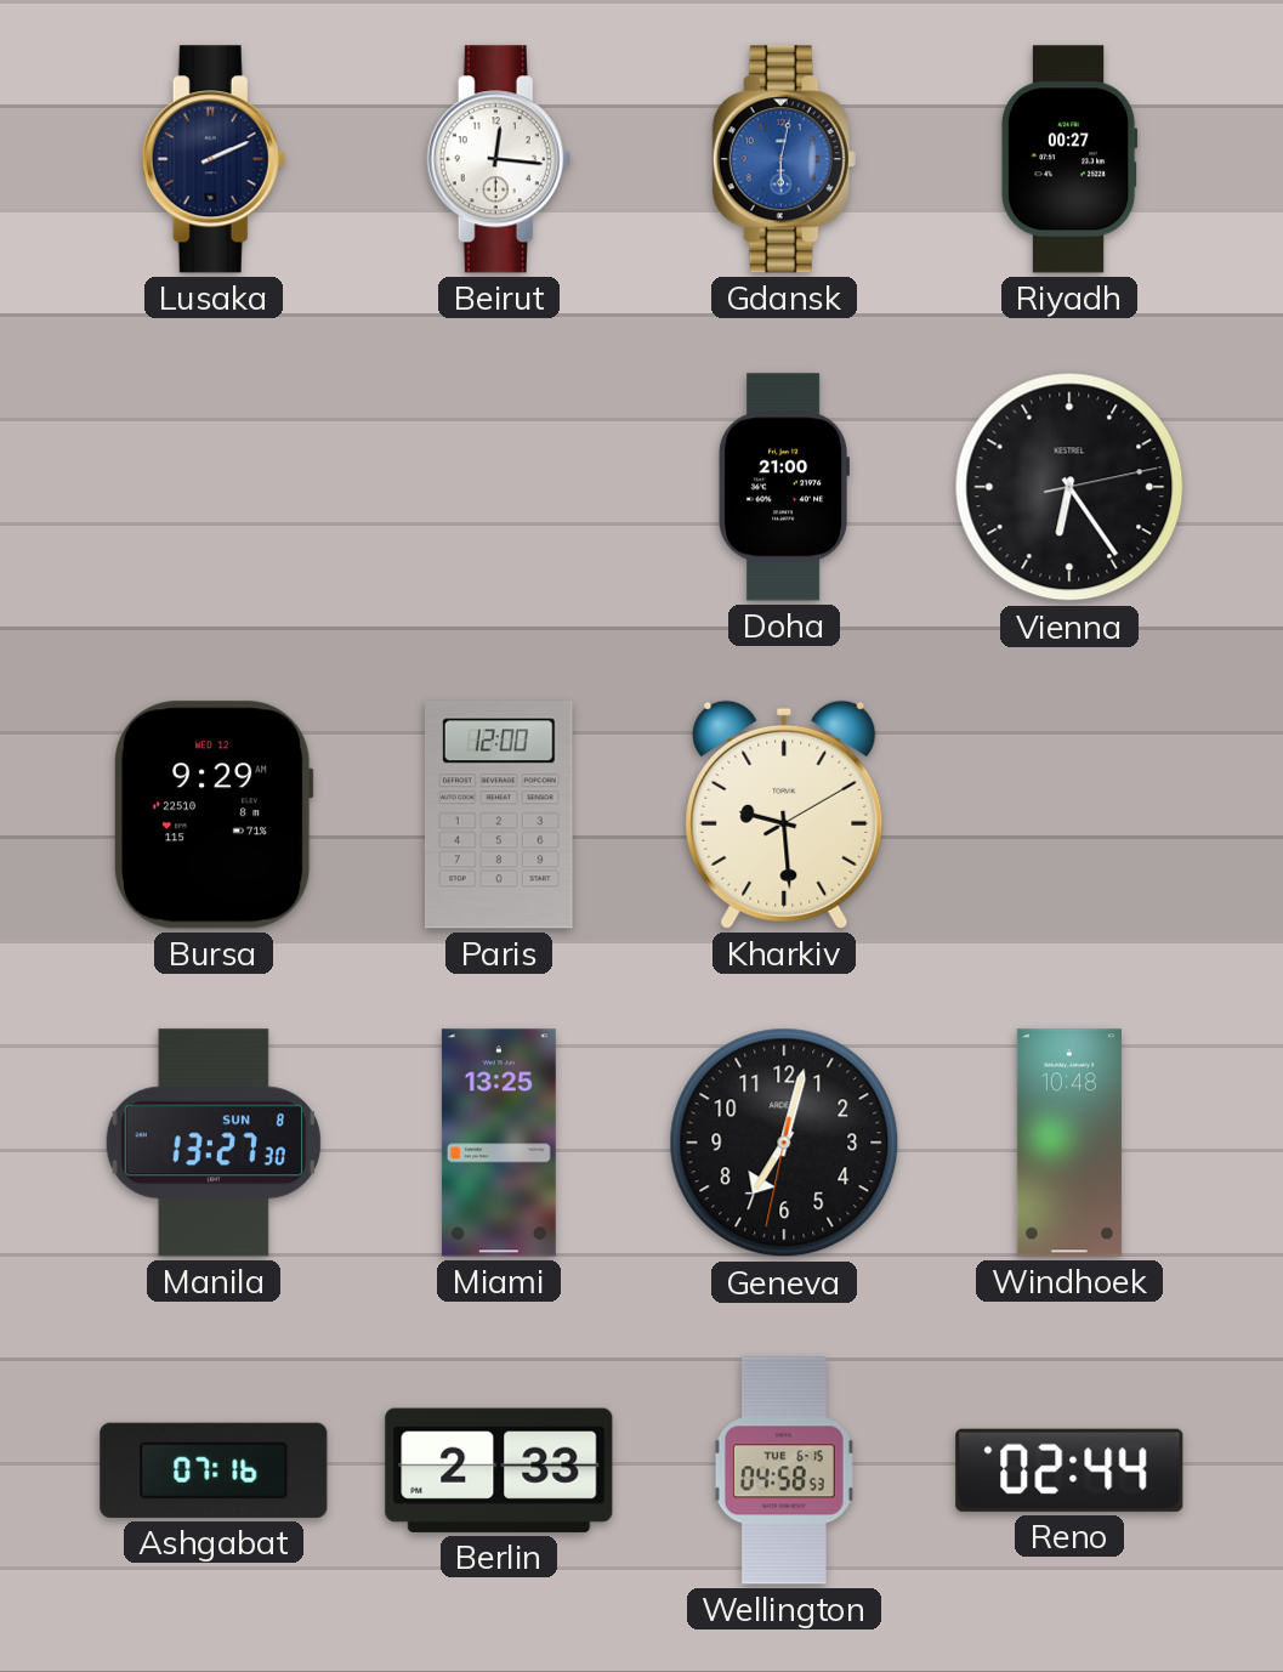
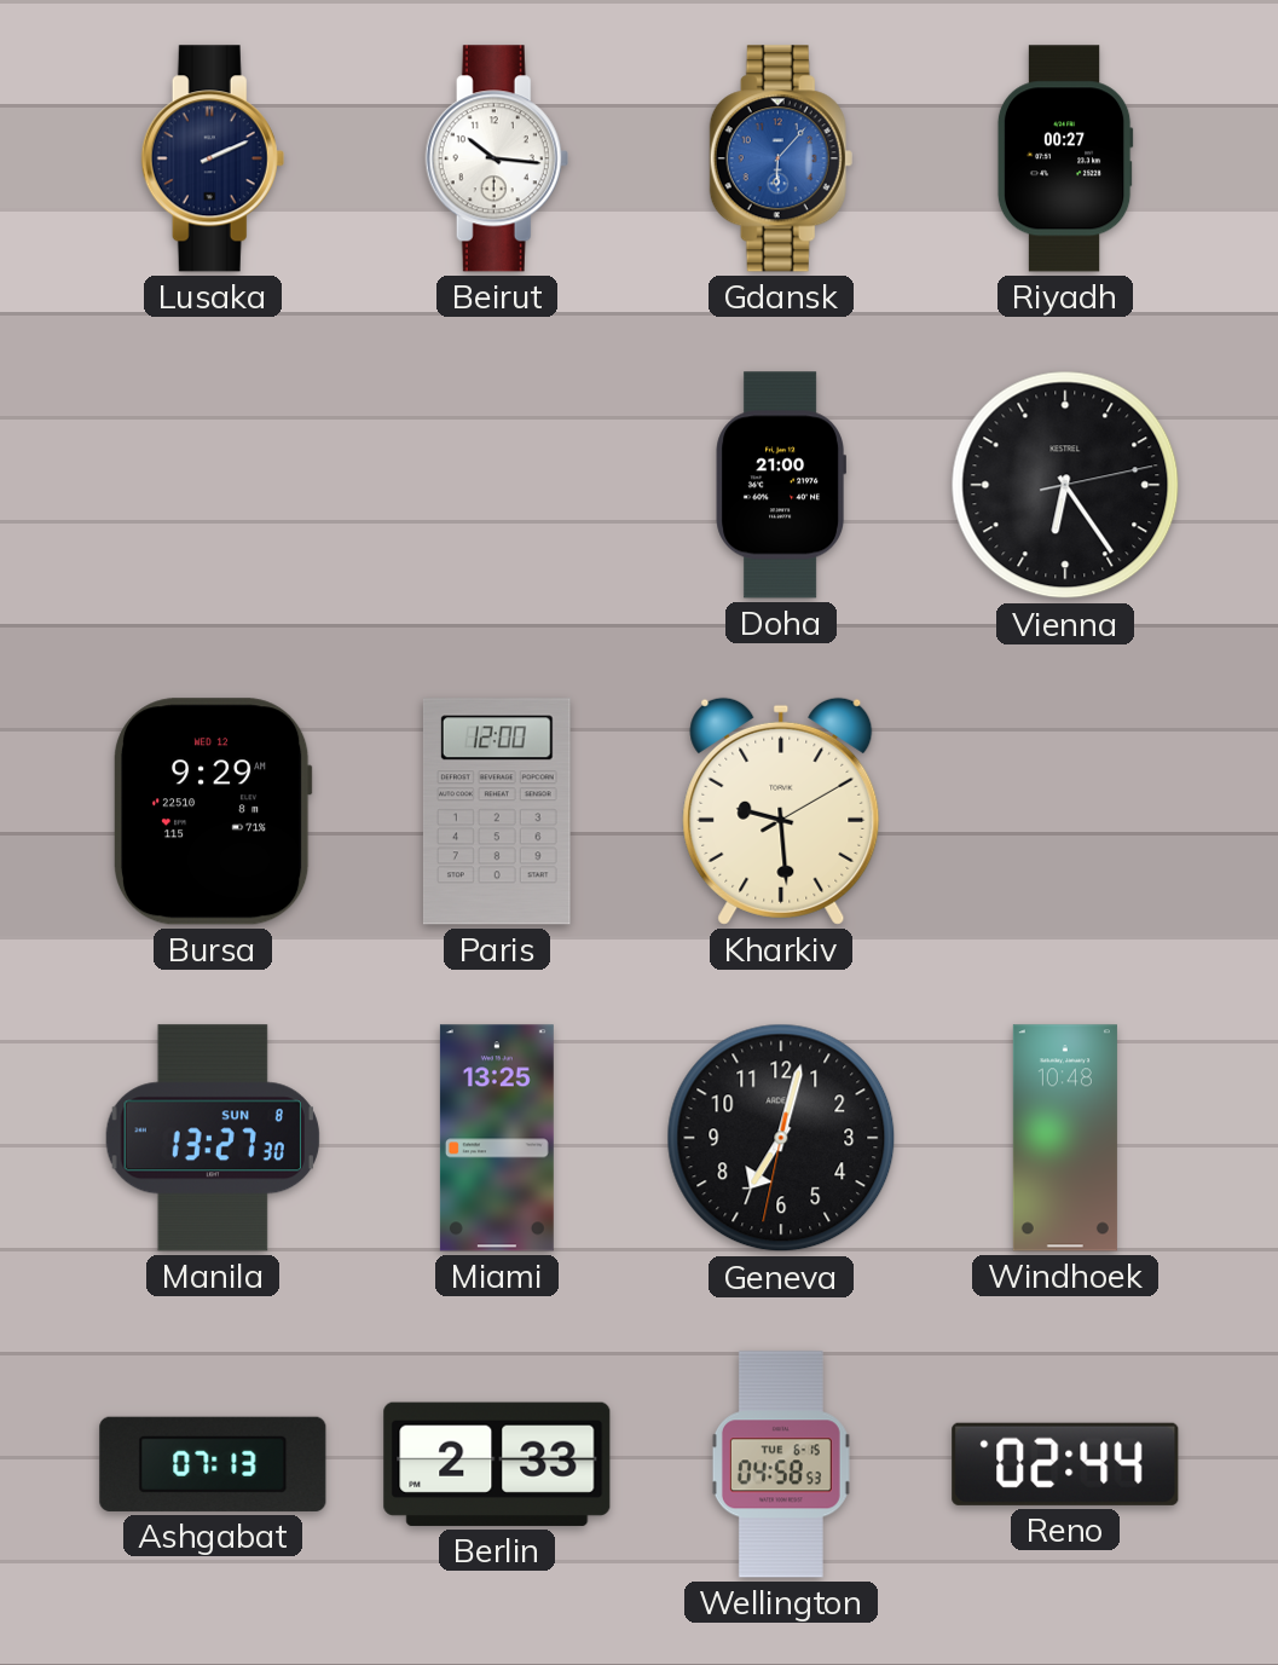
Beirut: 12:16 -> 10:16
Gdansk: 6:02 -> 6:07
Ashgabat: 07:16 -> 07:13
